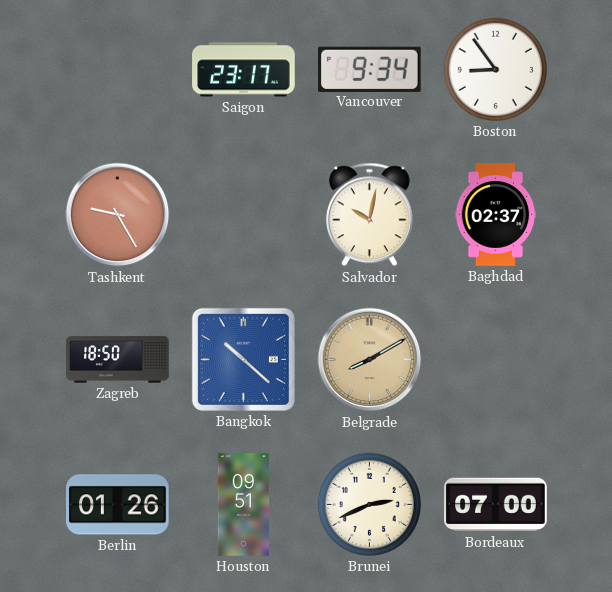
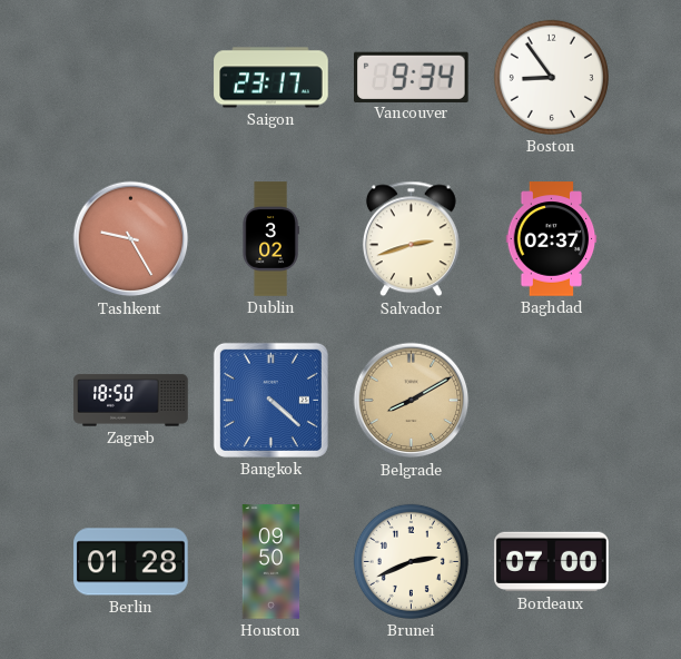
Dublin: none -> 3:02
Salvador: 10:02 -> 2:42
Bangkok: 10:22 -> 4:22
Berlin: 01:26 -> 01:28
Houston: 09:51 -> 09:50
